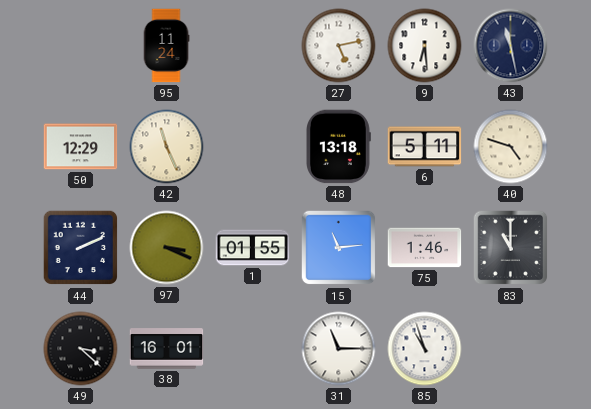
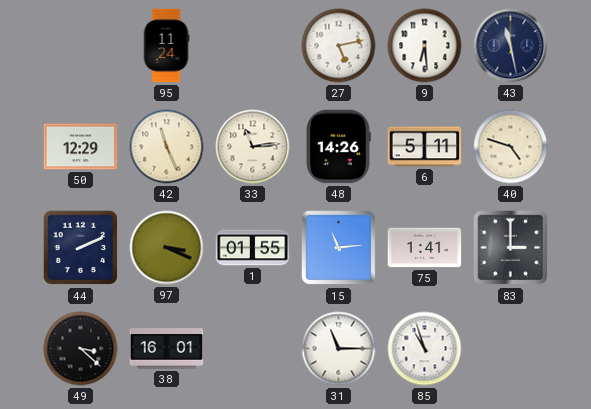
33: none -> 11:14
48: 13:18 -> 14:26
75: 1:46 -> 1:41
83: 11:00 -> 3:00
